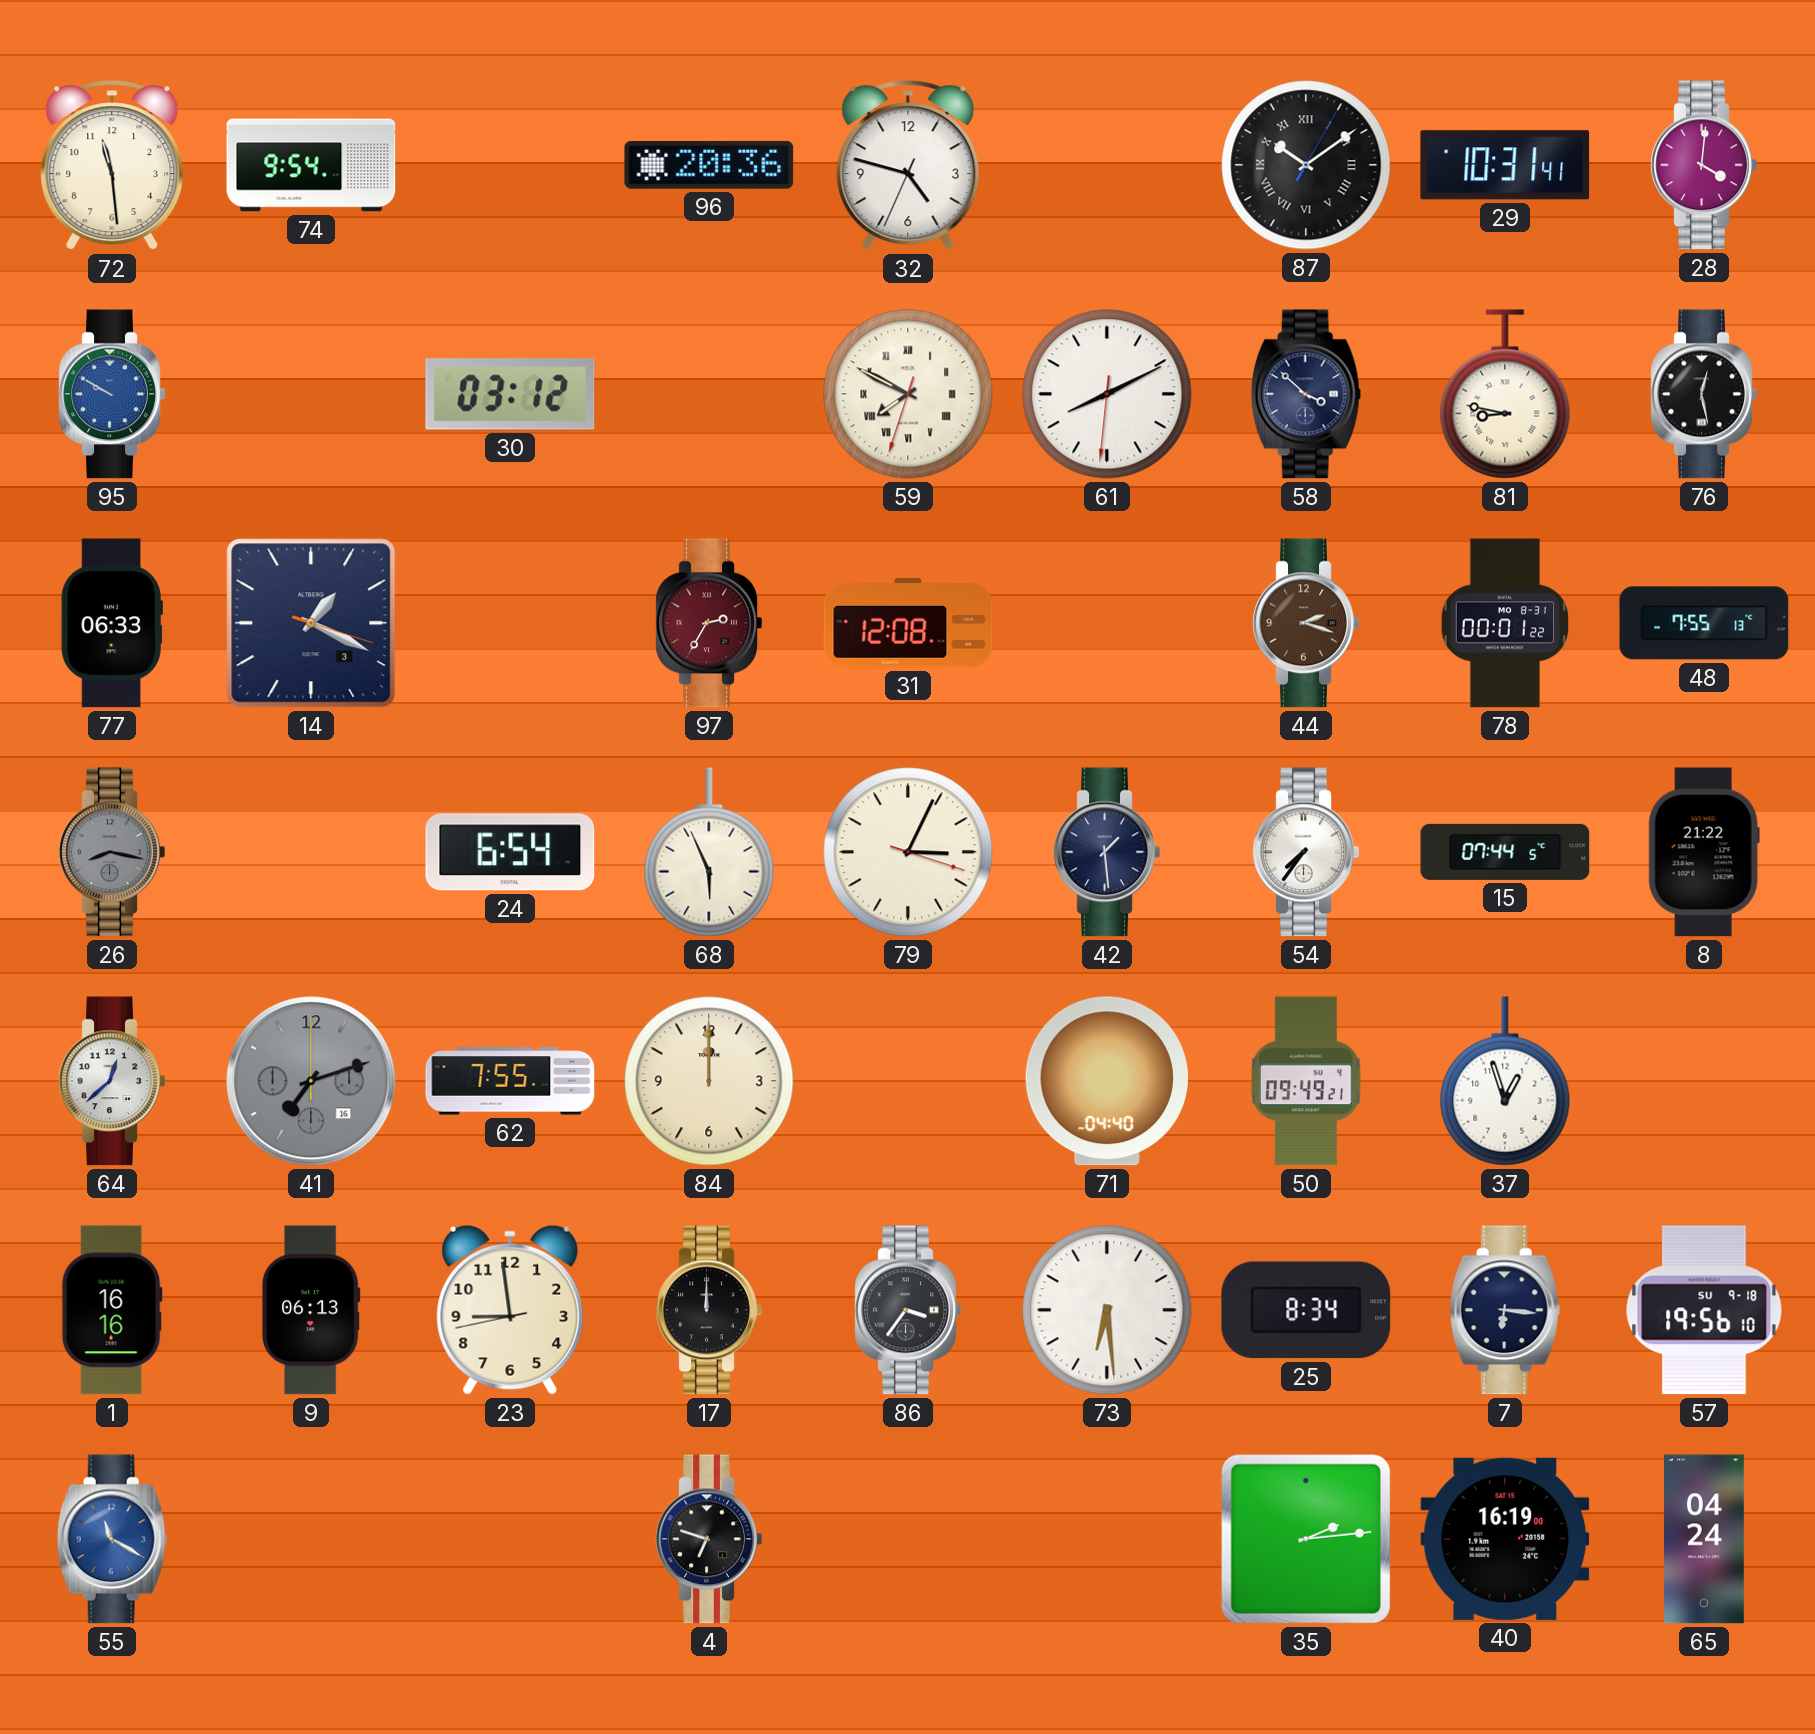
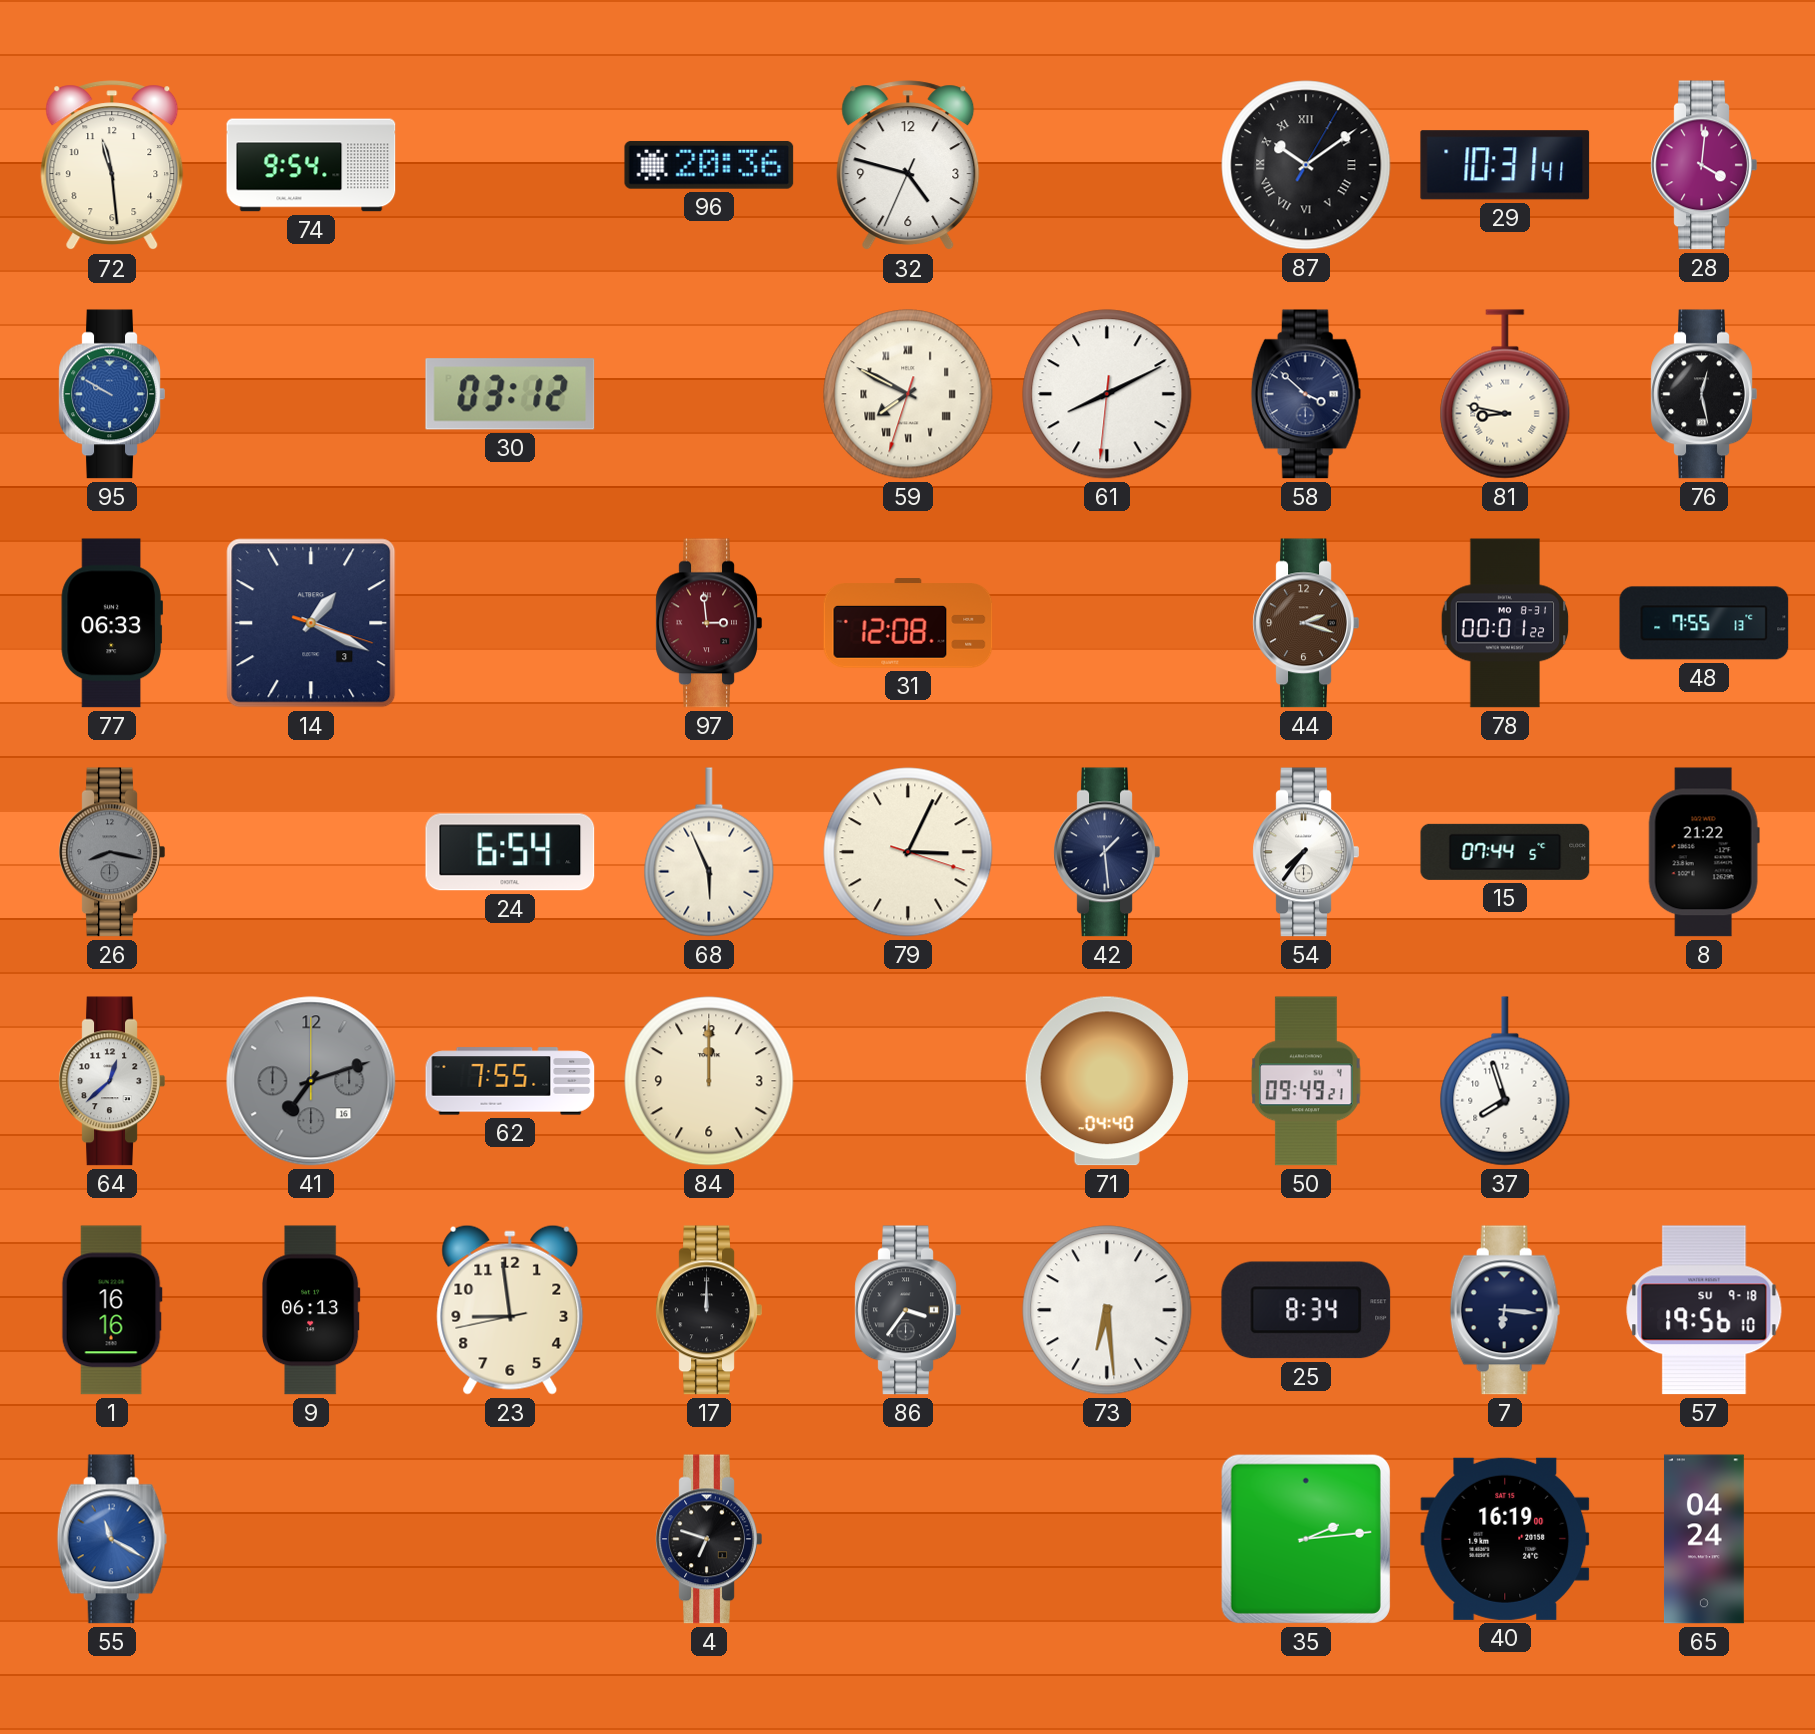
97: 2:35 -> 2:59
37: 12:57 -> 7:57
